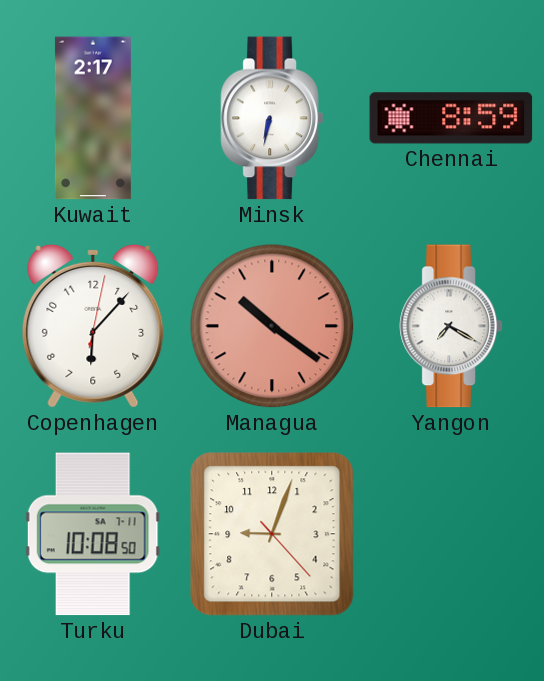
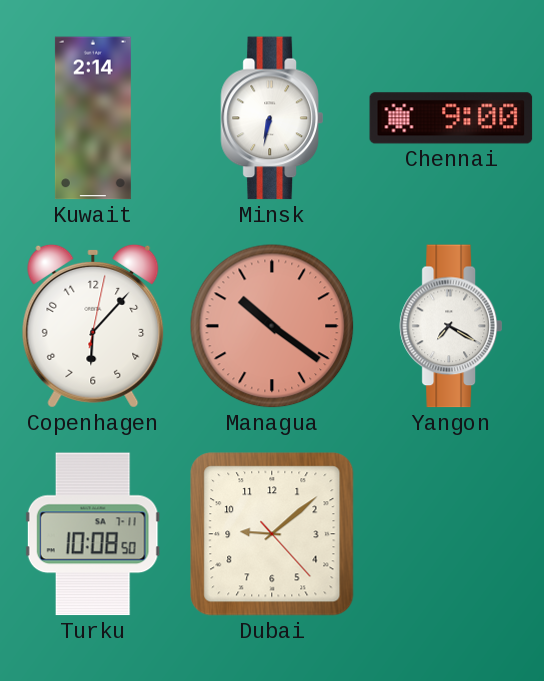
Kuwait: 2:17 -> 2:14
Chennai: 8:59 -> 9:00
Dubai: 9:03 -> 9:08
